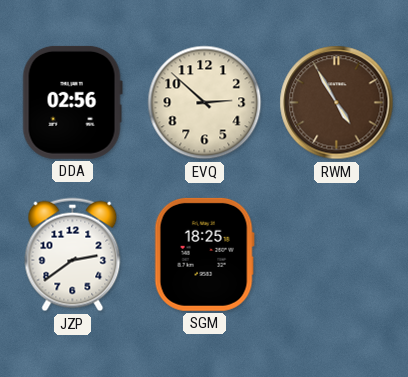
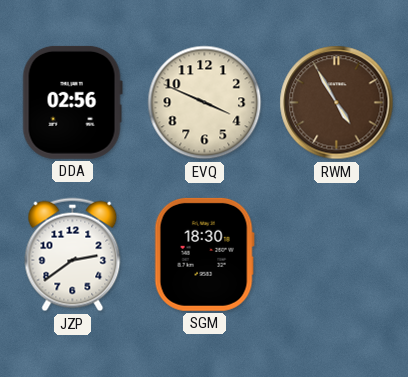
EVQ: 2:52 -> 3:49
SGM: 18:25 -> 18:30
